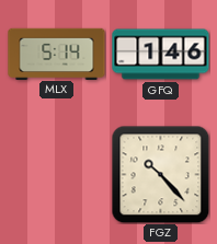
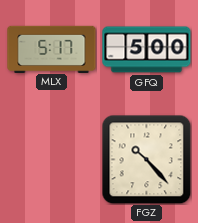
MLX: 5:14 -> 5:17
GFQ: 1:46 -> 5:00
